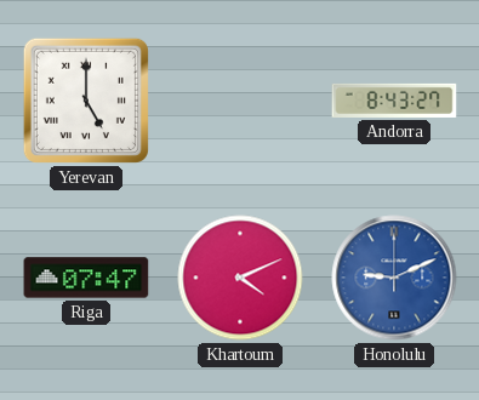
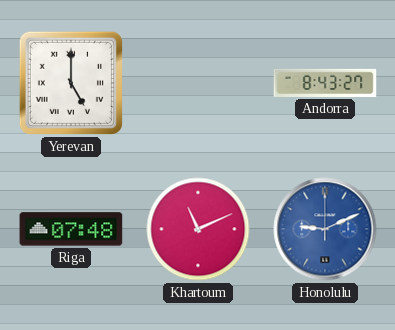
Riga: 07:47 -> 07:48
Khartoum: 4:11 -> 11:11
